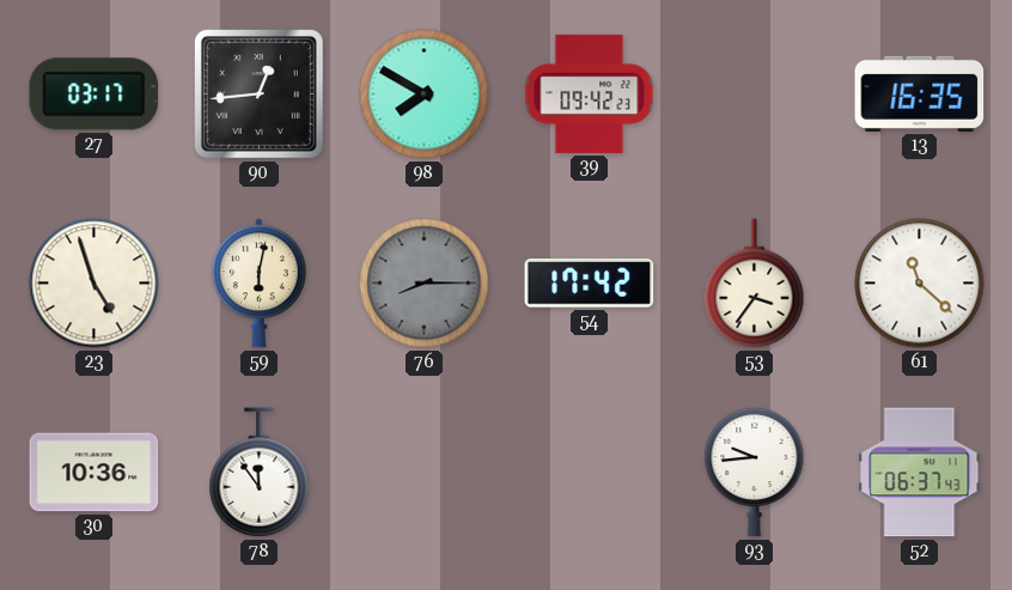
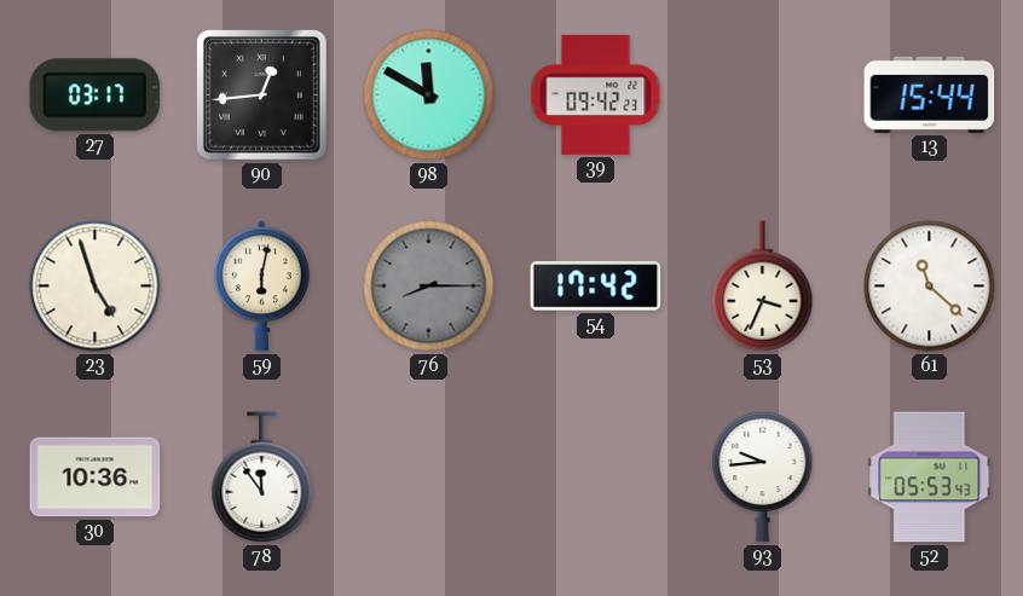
98: 7:50 -> 11:50
13: 16:35 -> 15:44
53: 3:36 -> 3:34
52: 06:37 -> 05:53
